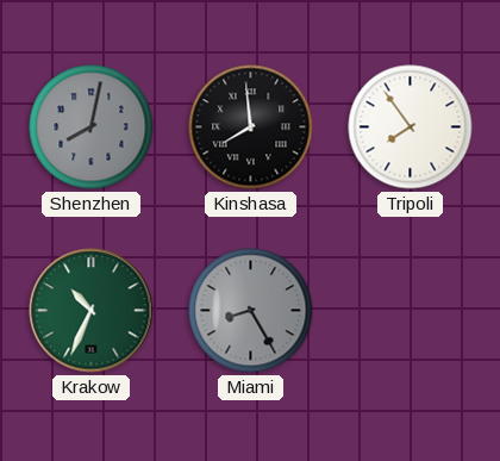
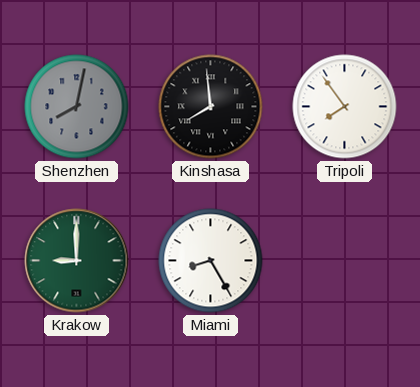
Krakow: 10:34 -> 9:00
Miami dial: grey -> white
